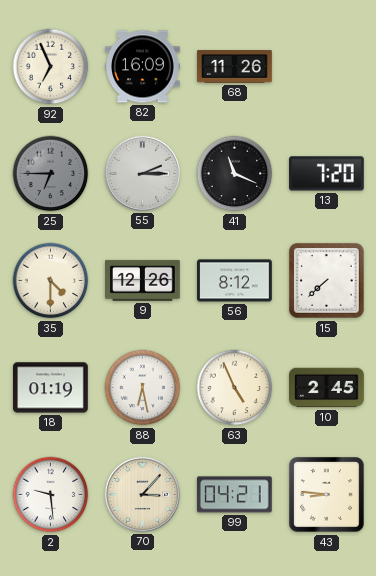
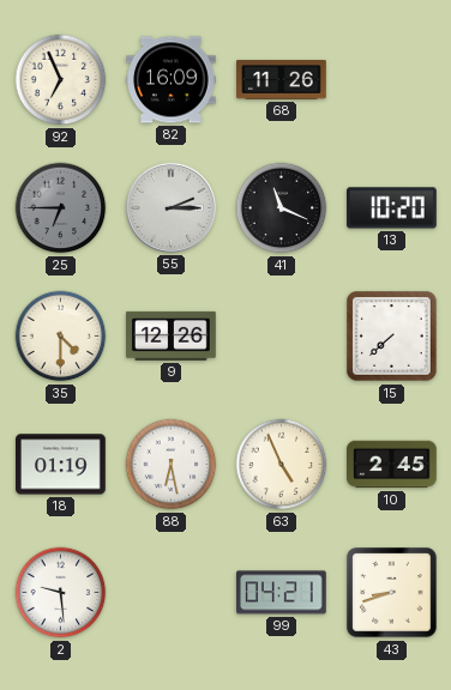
13: 7:20 -> 10:20
56: 8:12 -> none
70: 3:07 -> none
43: 8:46 -> 8:42
